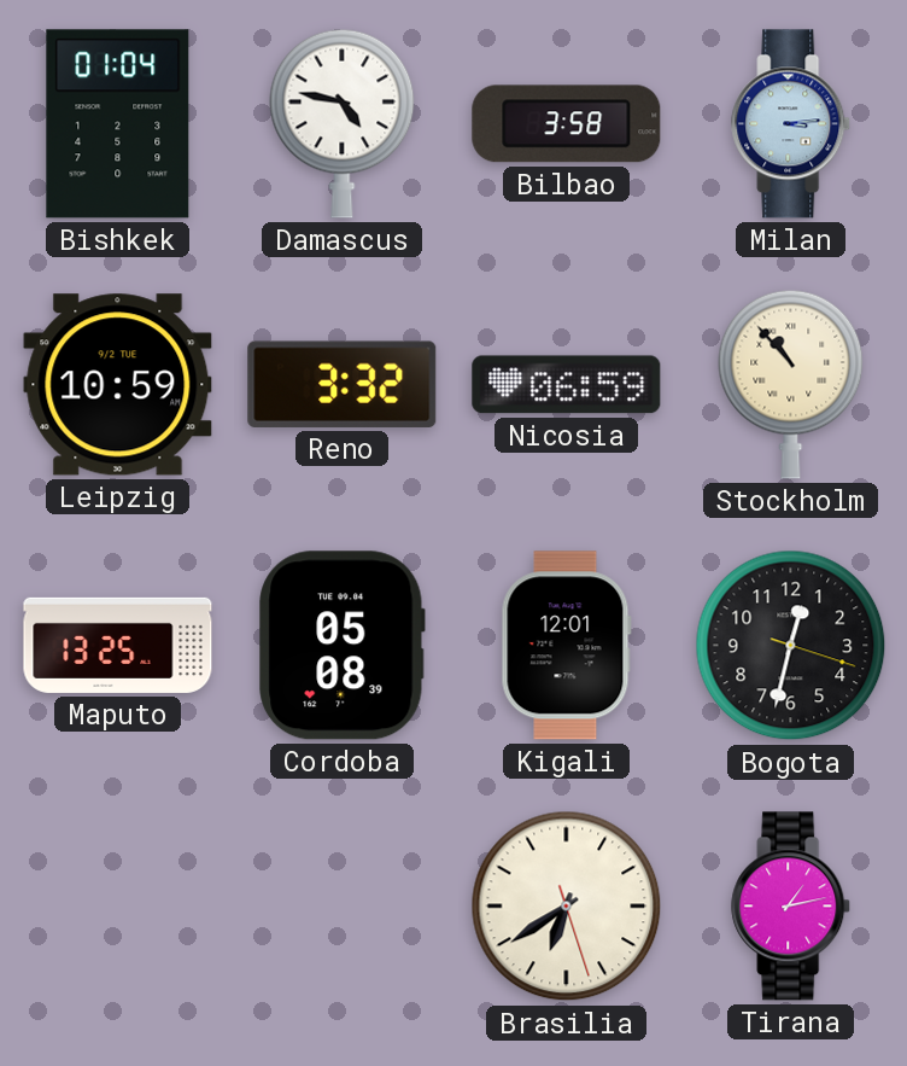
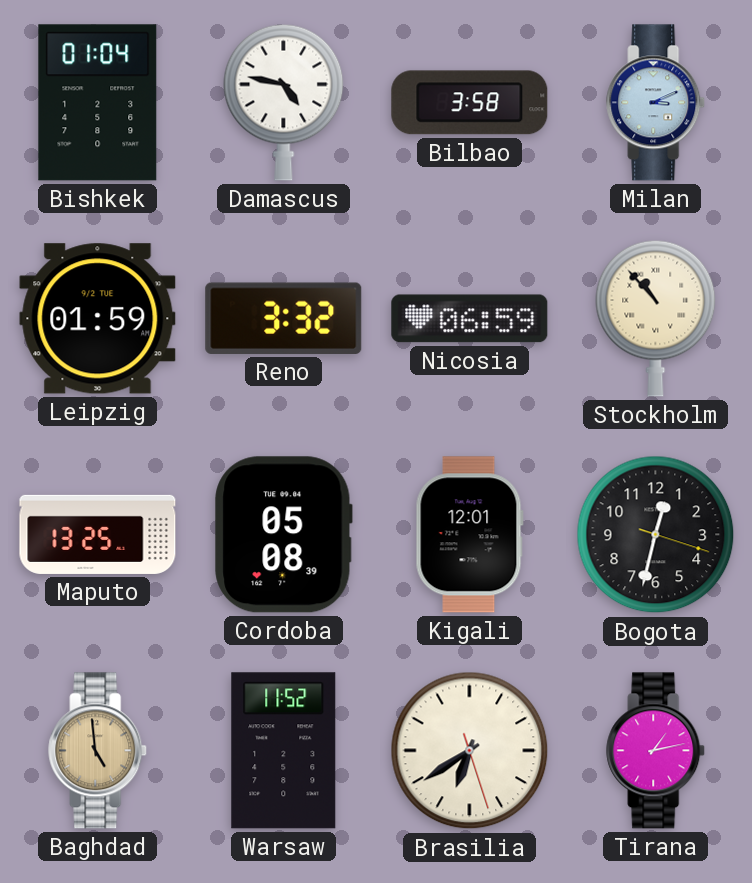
Milan: 3:14 -> 3:11
Leipzig: 10:59 -> 01:59
Baghdad: none -> 4:59
Warsaw: none -> 11:52
